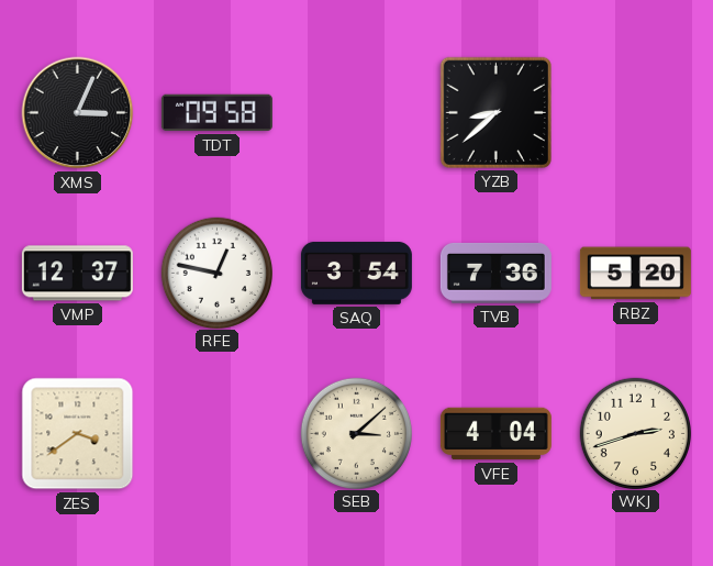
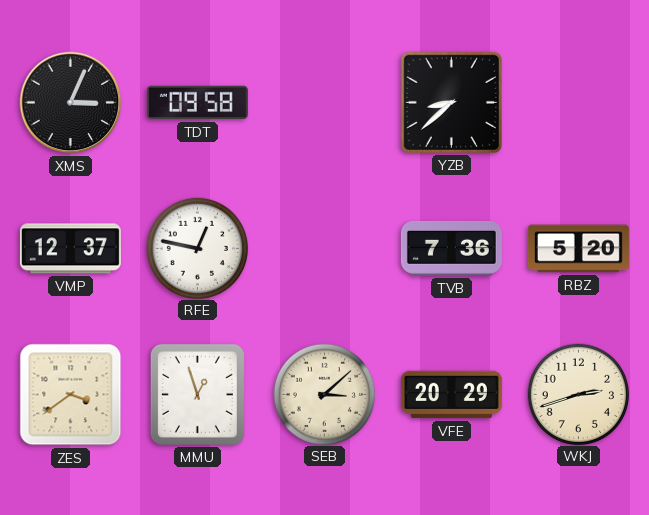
SAQ: 3:54 -> none
MMU: none -> 12:57
VFE: 4:04 -> 20:29
